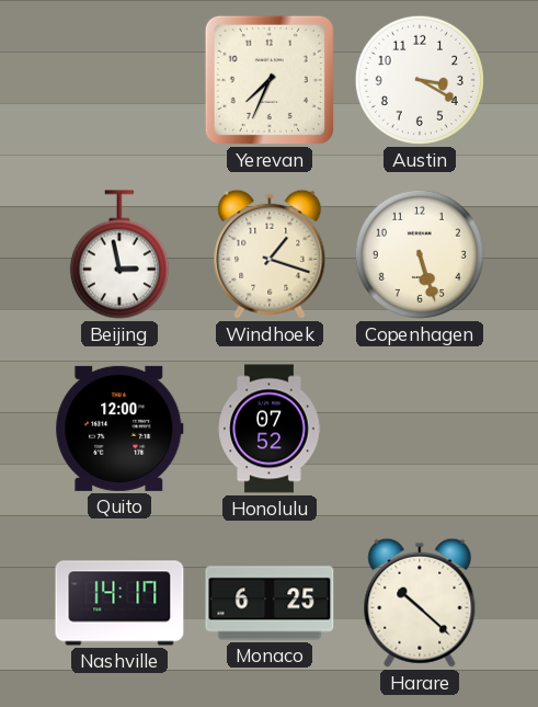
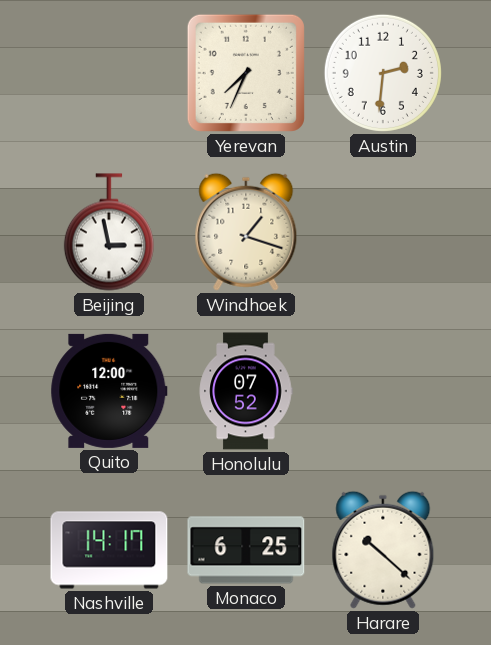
Austin: 3:20 -> 2:31
Copenhagen: 5:27 -> none
